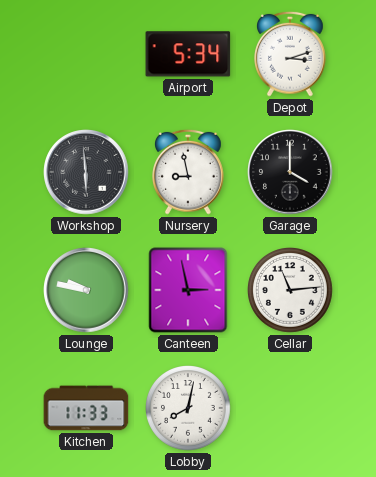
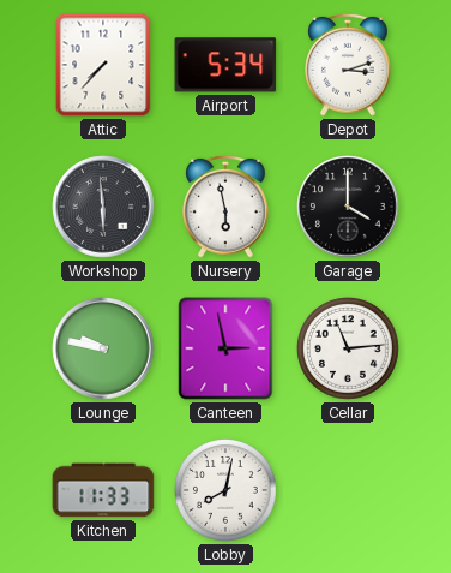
Attic: none -> 7:37
Nursery: 8:58 -> 5:58
